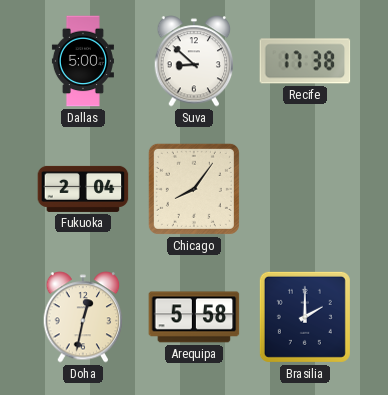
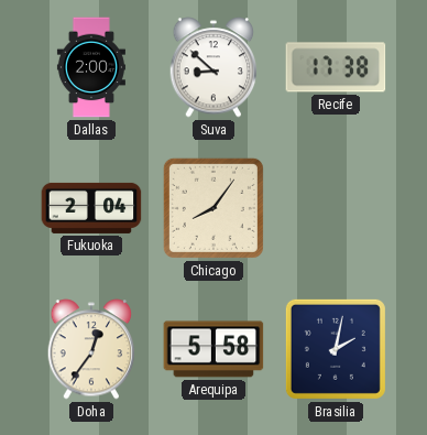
Dallas: 5:00 -> 2:00
Doha: 12:32 -> 12:36
Brasilia: 2:00 -> 2:02
